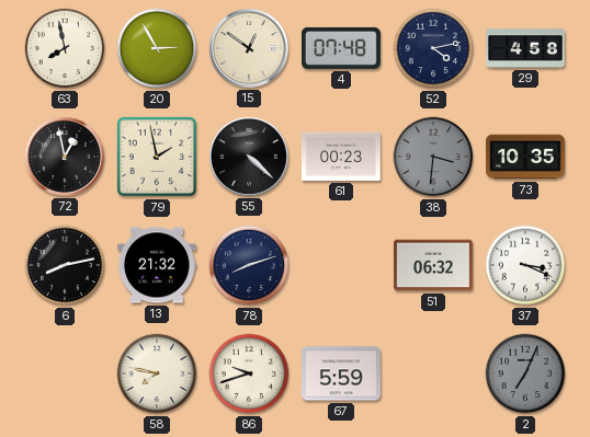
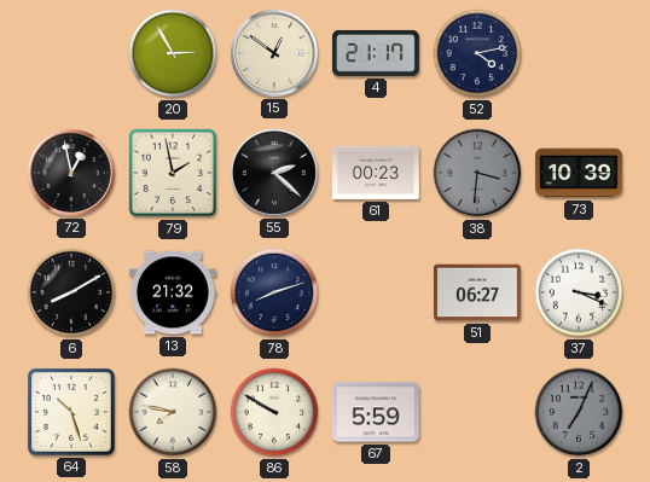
63: 7:58 -> none
4: 07:48 -> 21:17
29: 4:58 -> none
55: 4:22 -> 2:22
73: 10:35 -> 10:39
6: 8:13 -> 8:10
51: 06:32 -> 06:27
64: none -> 10:27
86: 9:42 -> 9:50
